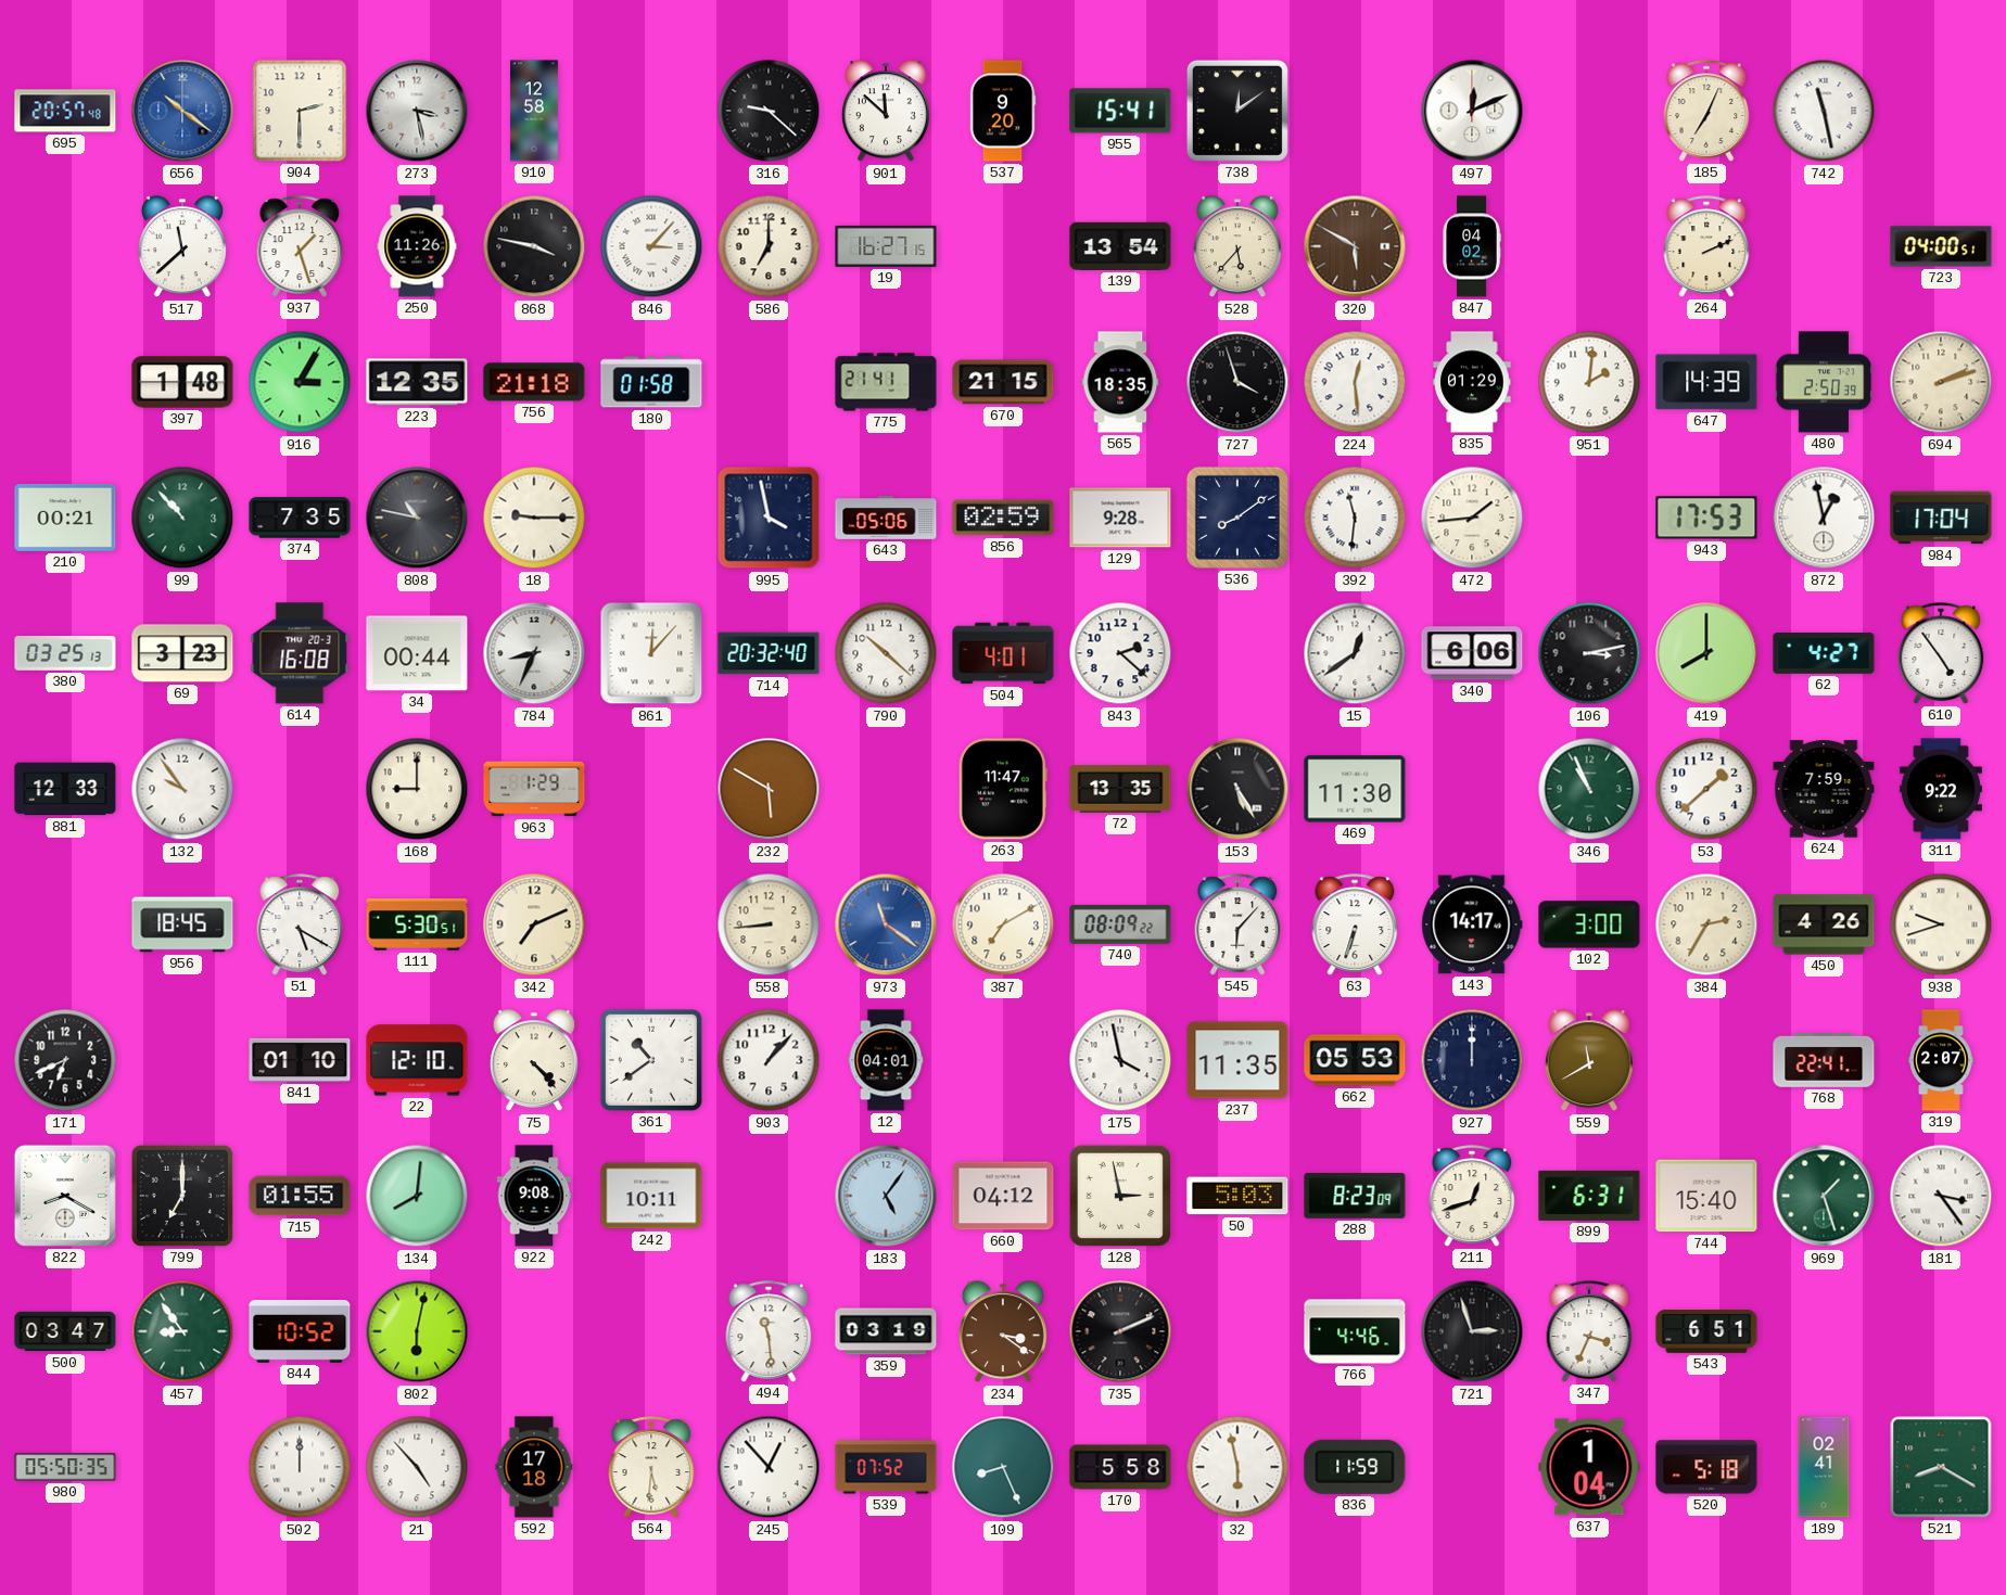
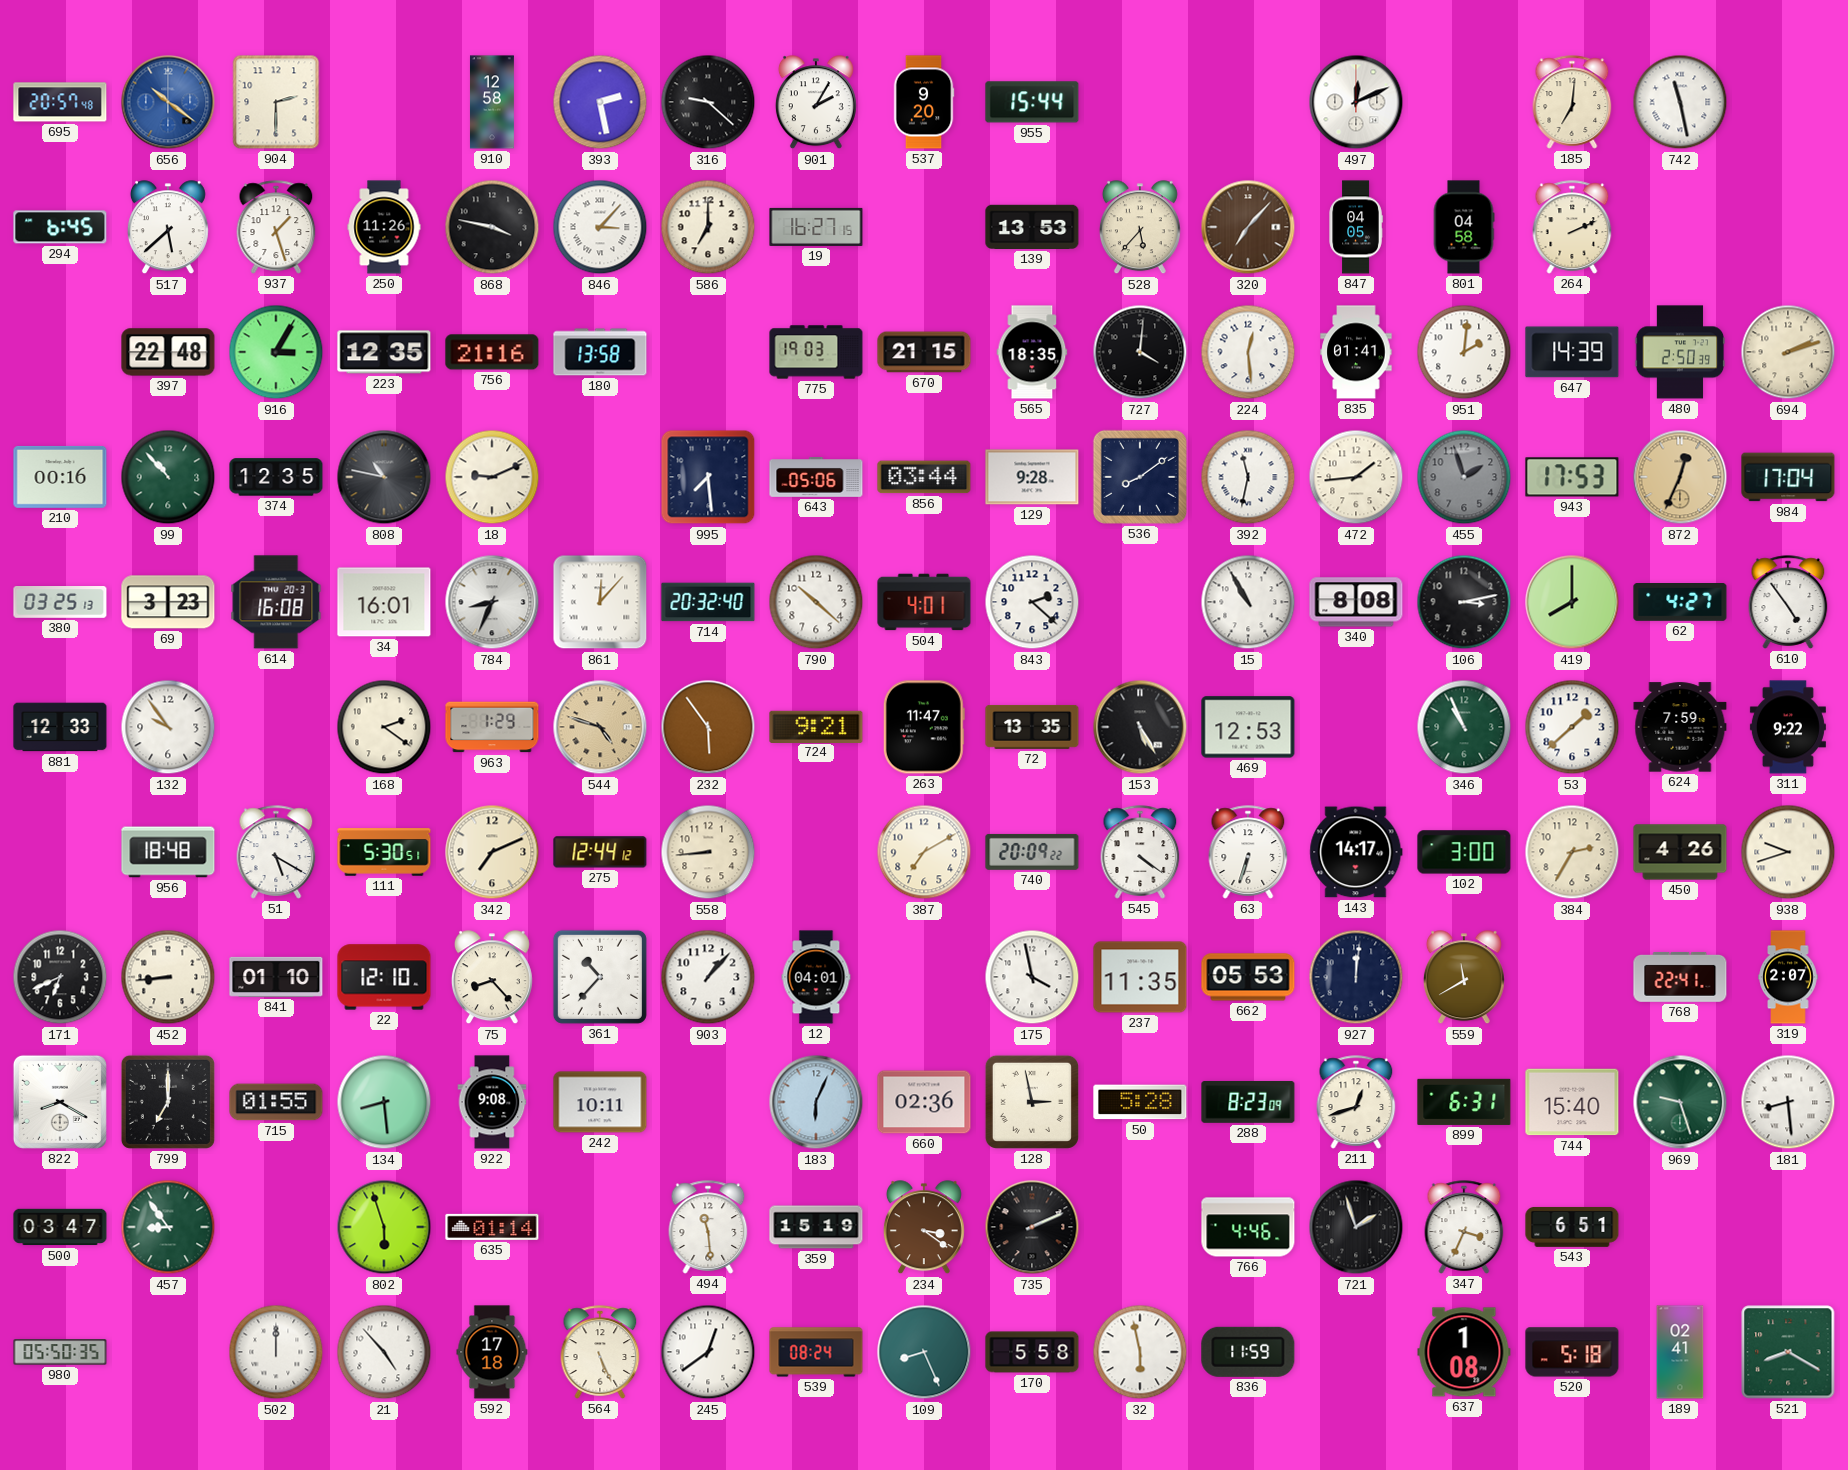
273: 3:28 -> none
393: none -> 2:28
901: 11:52 -> 2:05
955: 15:41 -> 15:44
738: 12:09 -> none
185: 7:04 -> 7:01
294: none -> 6:45
517: 11:38 -> 5:38
139: 13:54 -> 13:53
320: 5:50 -> 7:07
847: 04:02 -> 04:05
801: none -> 04:58
723: 04:00 -> none
397: 1:48 -> 22:48
756: 21:18 -> 21:16
180: 01:58 -> 13:58
775: 21:41 -> 19:03
727: 3:57 -> 4:01
835: 01:29 -> 01:41
210: 00:21 -> 00:16
374: 7:35 -> 12:35
18: 9:15 -> 9:11
995: 3:58 -> 7:29
856: 02:59 -> 03:44
392: 11:31 -> 11:32
455: none -> 1:57
872: 12:58 -> 12:34
872 dial: white -> champagne
34: 00:44 -> 16:01
15: 12:39 -> 10:55
340: 6:06 -> 8:08
168: 9:00 -> 2:21
544: none -> 4:48
232: 5:50 -> 5:54
724: none -> 9:21
469: 11:30 -> 12:53
956: 18:45 -> 18:48
275: none -> 12:44
973: 11:21 -> none
740: 08:09 -> 20:09
545: 6:07 -> 4:21
452: none -> 8:44
75: 4:23 -> 8:23
361: 10:39 -> 10:37
927: 12:00 -> 12:01
134: 8:01 -> 8:29
183: 5:06 -> 6:04
660: 04:12 -> 02:36
50: 5:03 -> 5:28
969: 1:27 -> 9:27
181: 3:24 -> 8:29
844: 10:52 -> none
802: 6:02 -> 5:57
635: none -> 01:14
359: 03:19 -> 15:19
721: 2:57 -> 1:57
564: 5:31 -> 5:26
245: 12:53 -> 12:39
539: 07:52 -> 08:24
637: 1:04 -> 1:08
